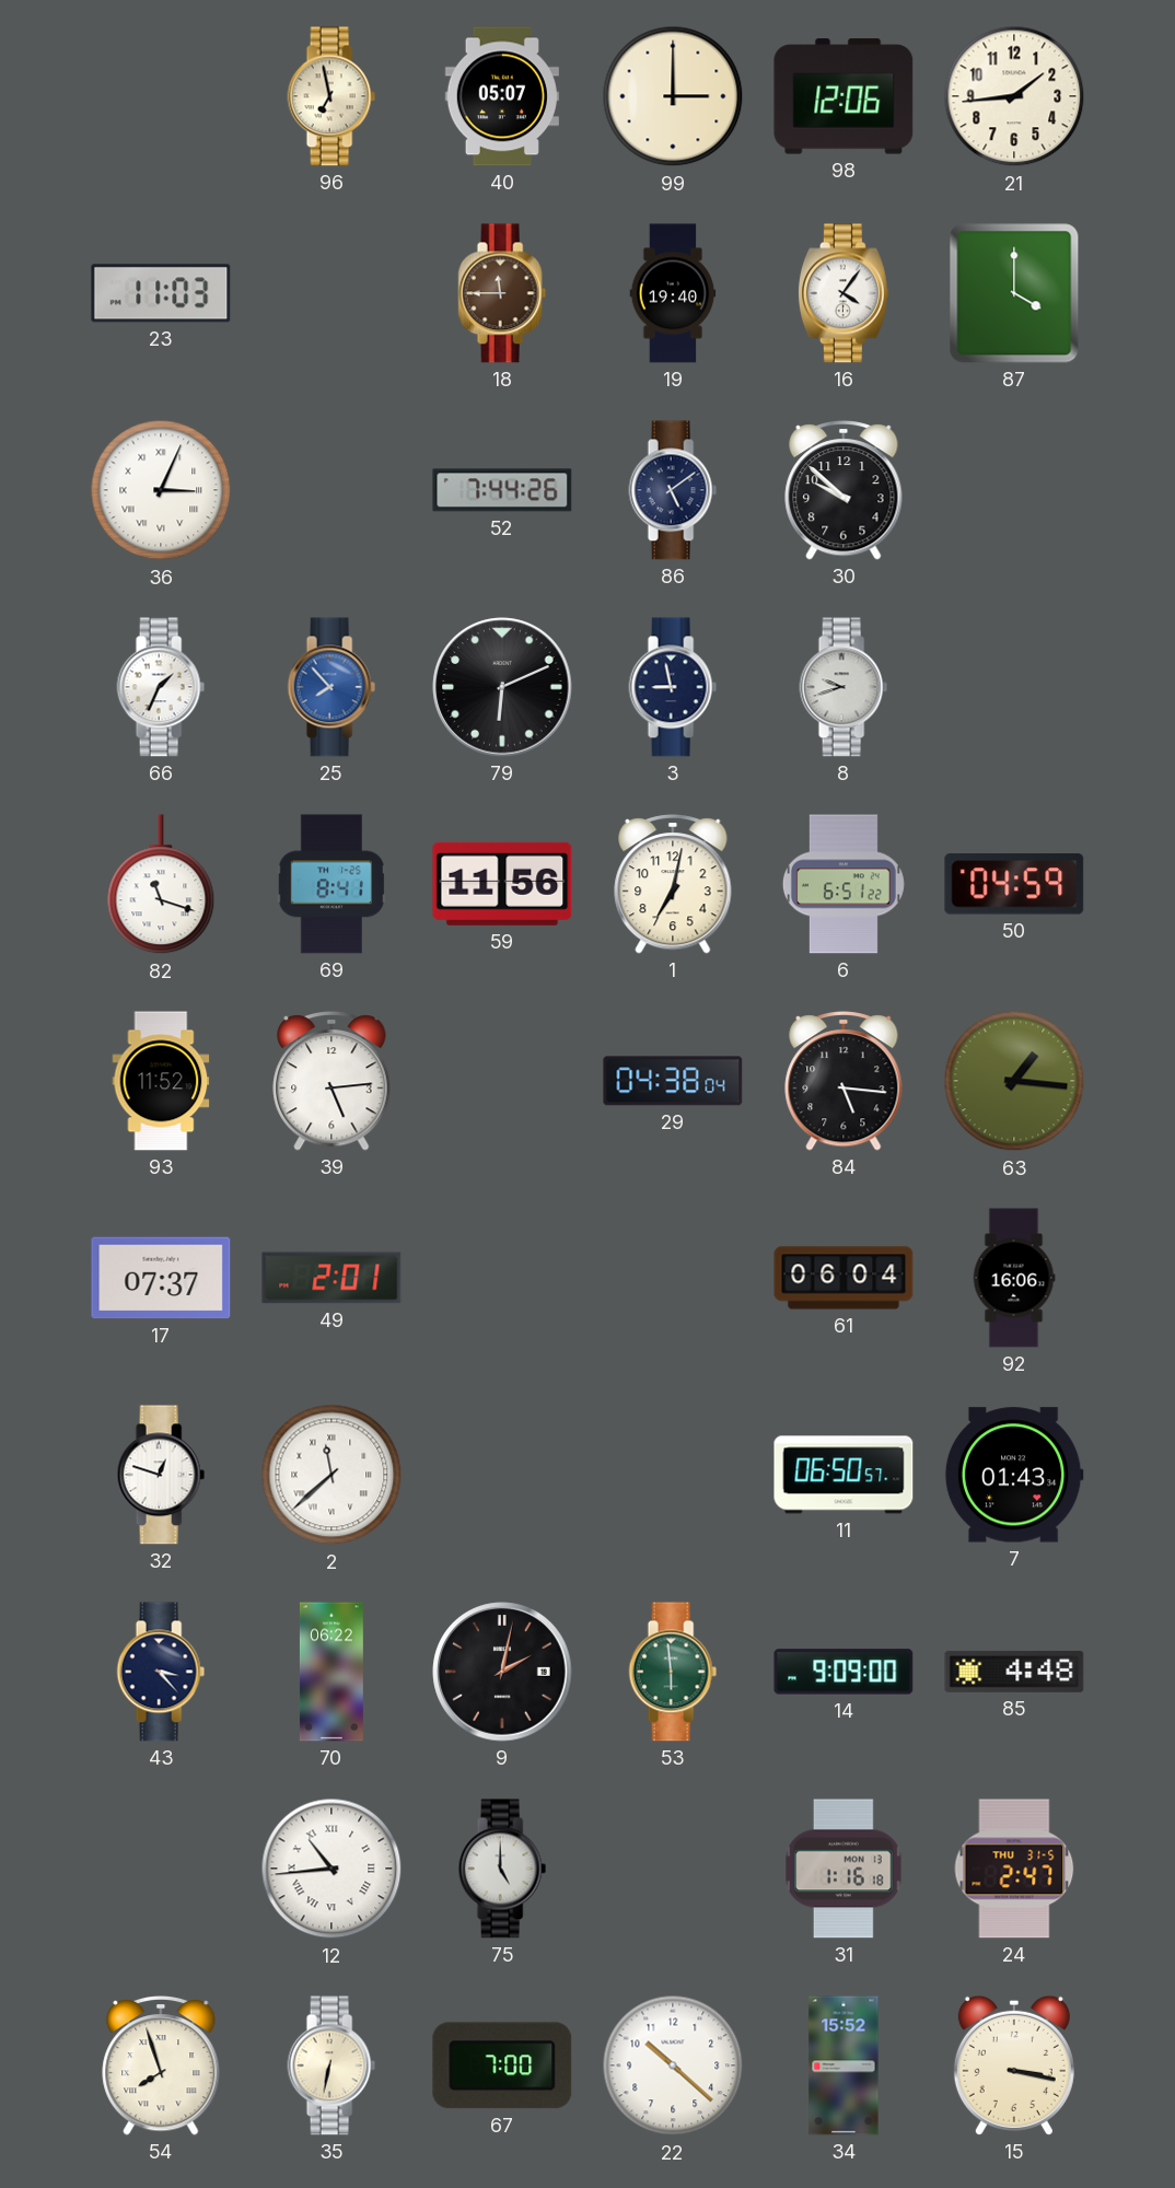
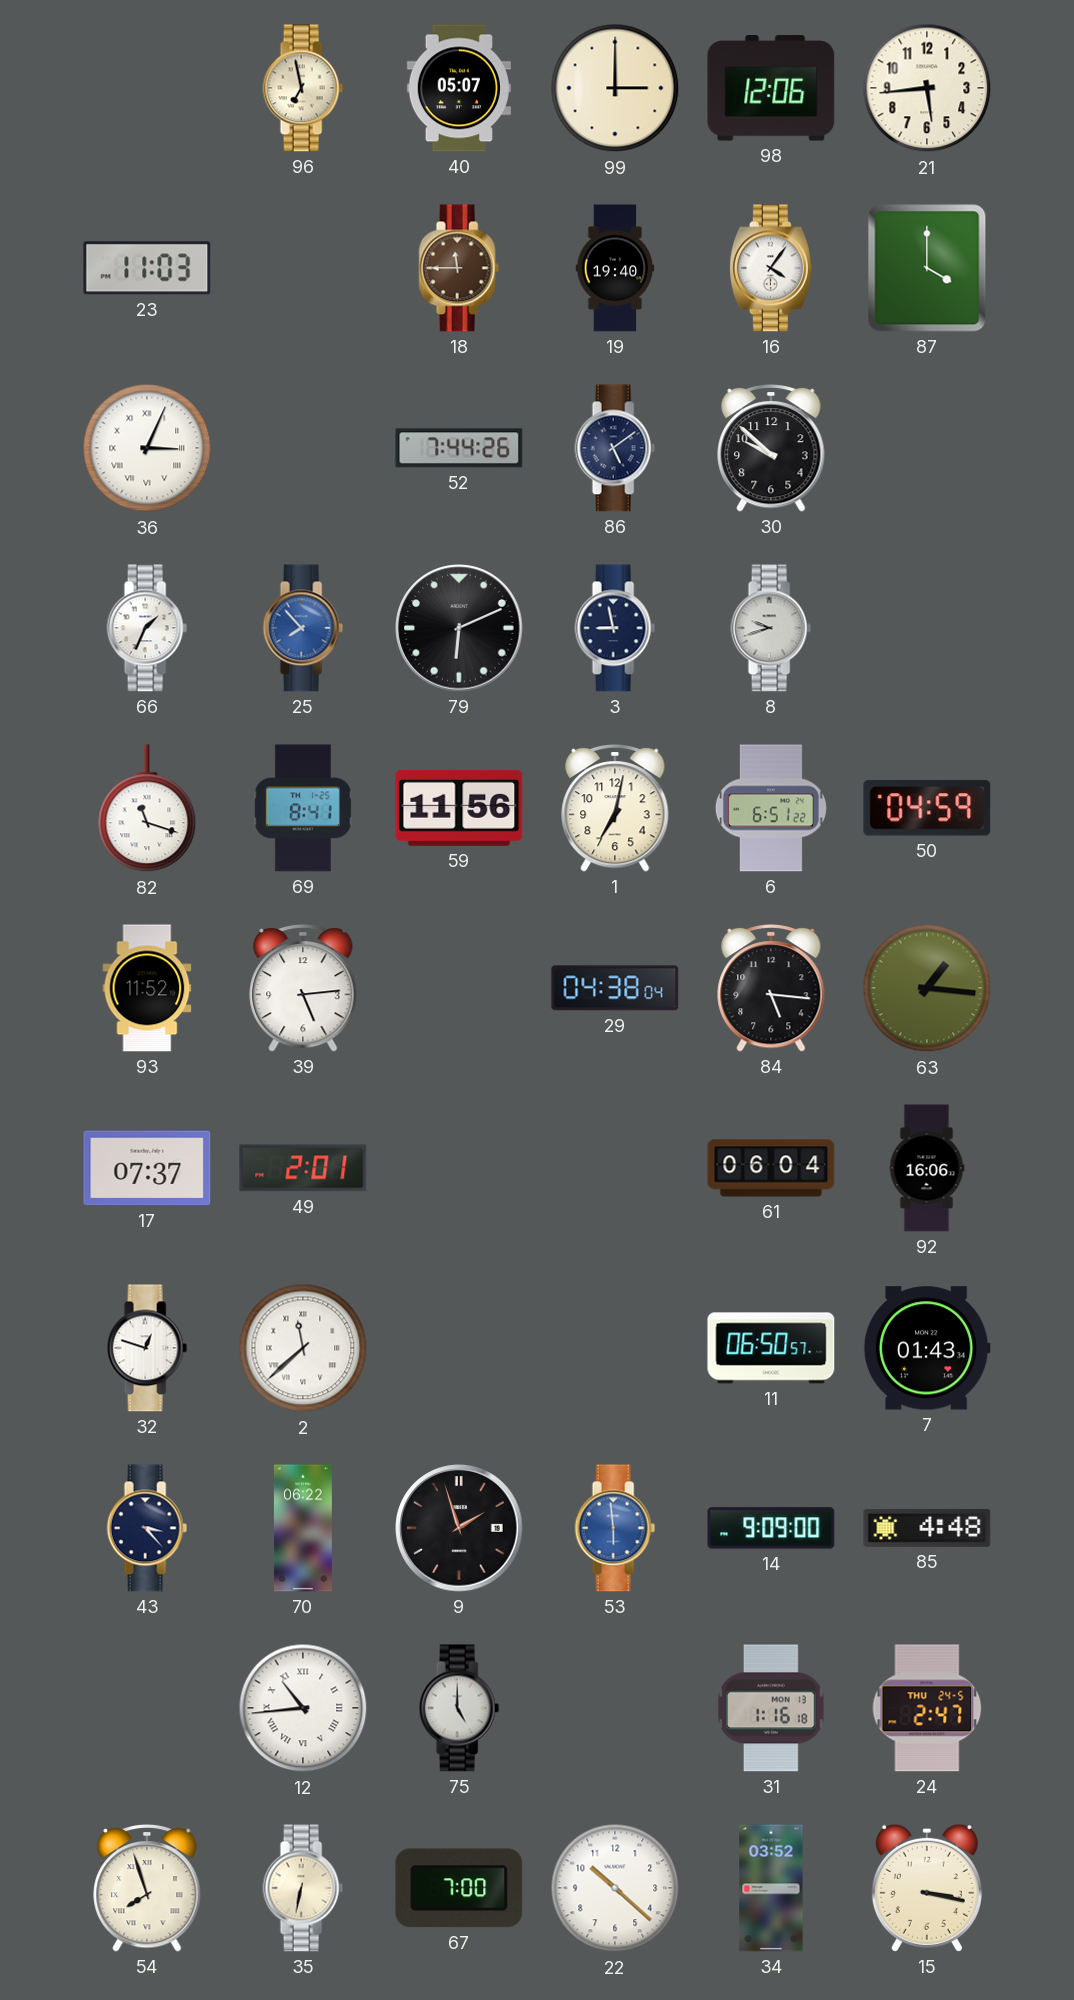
21: 1:44 -> 5:44
9: 2:02 -> 1:57
53 dial: green -> blue
24 date: THU 31-5 -> THU 24-5
34: 15:52 -> 03:52
